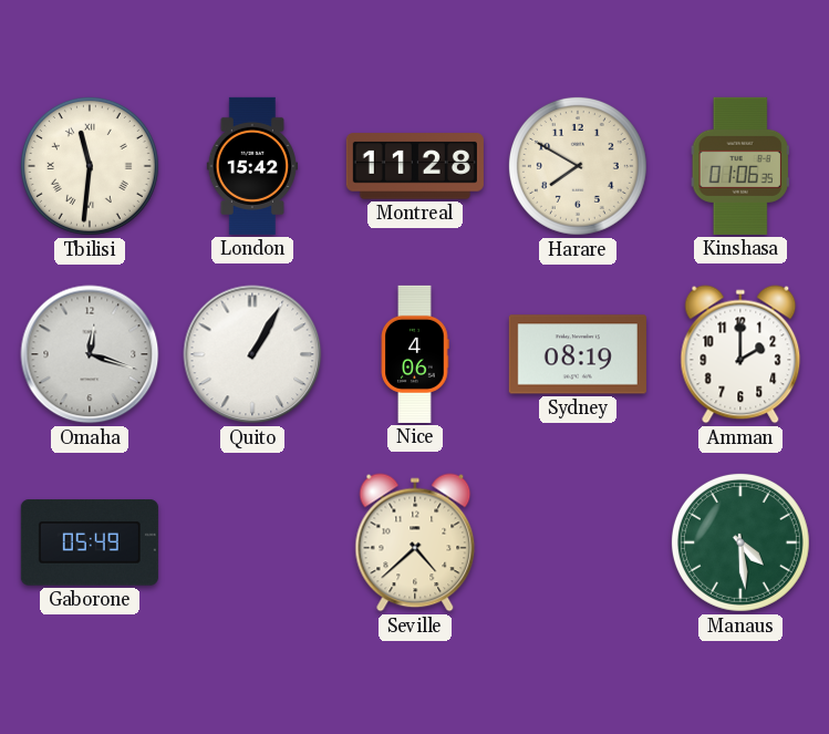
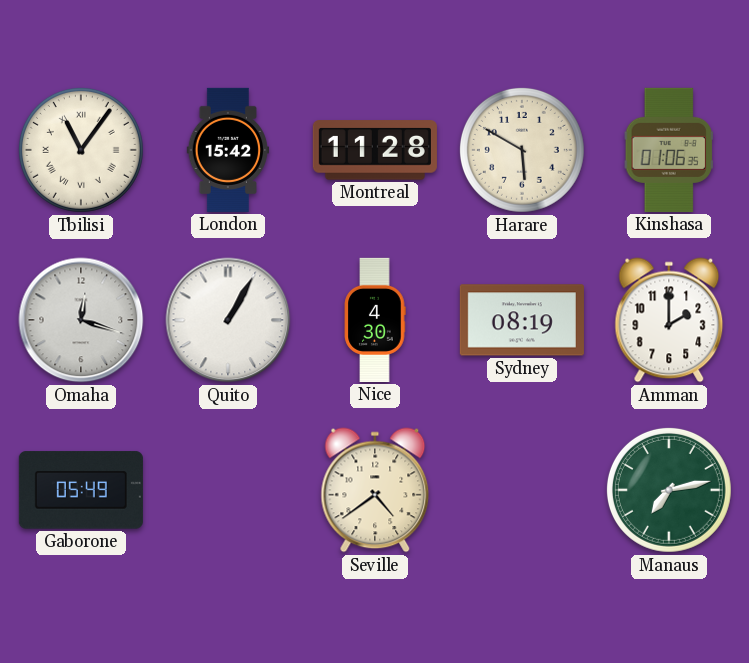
Tbilisi: 11:31 -> 11:06
Harare: 7:50 -> 5:50
Nice: 4:06 -> 4:30
Seville: 4:38 -> 4:39
Manaus: 4:29 -> 7:13
